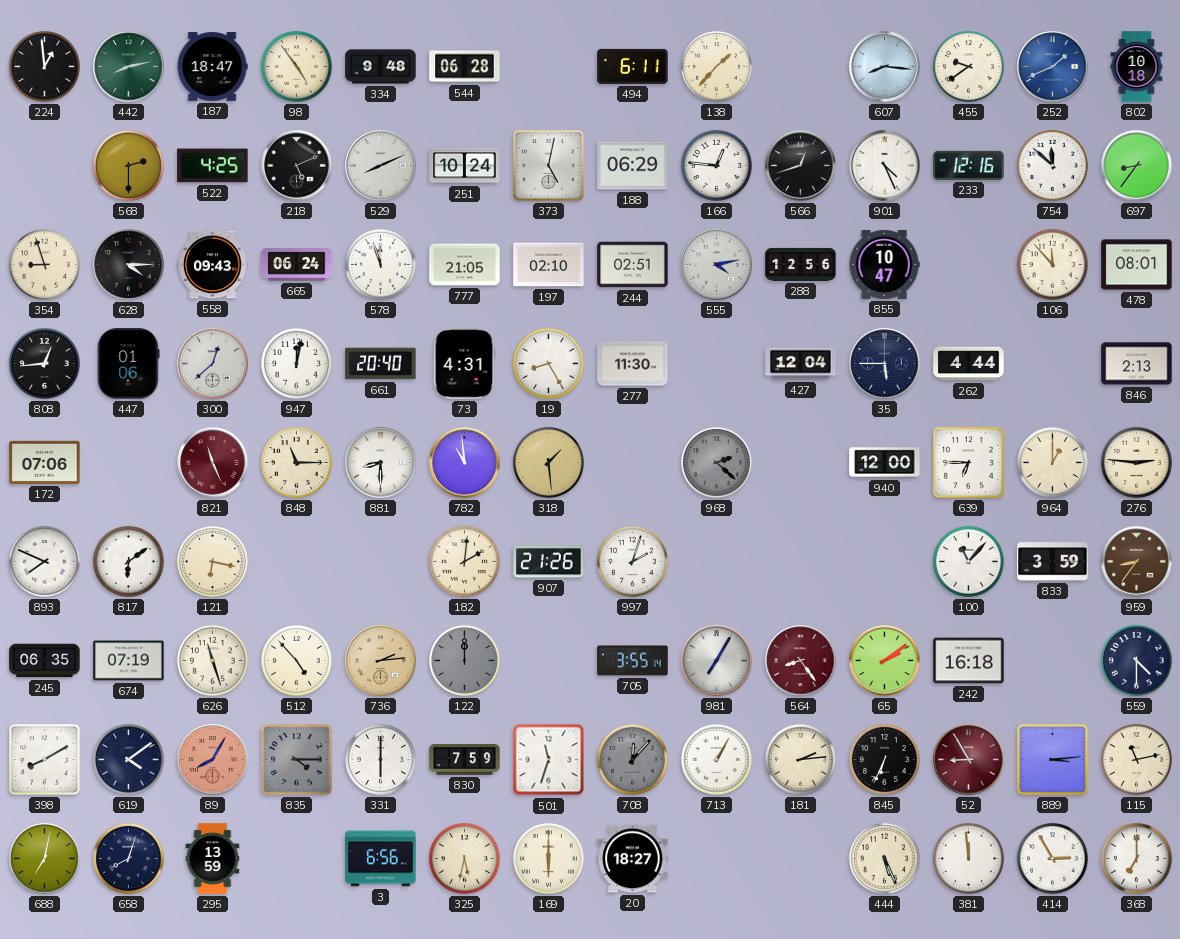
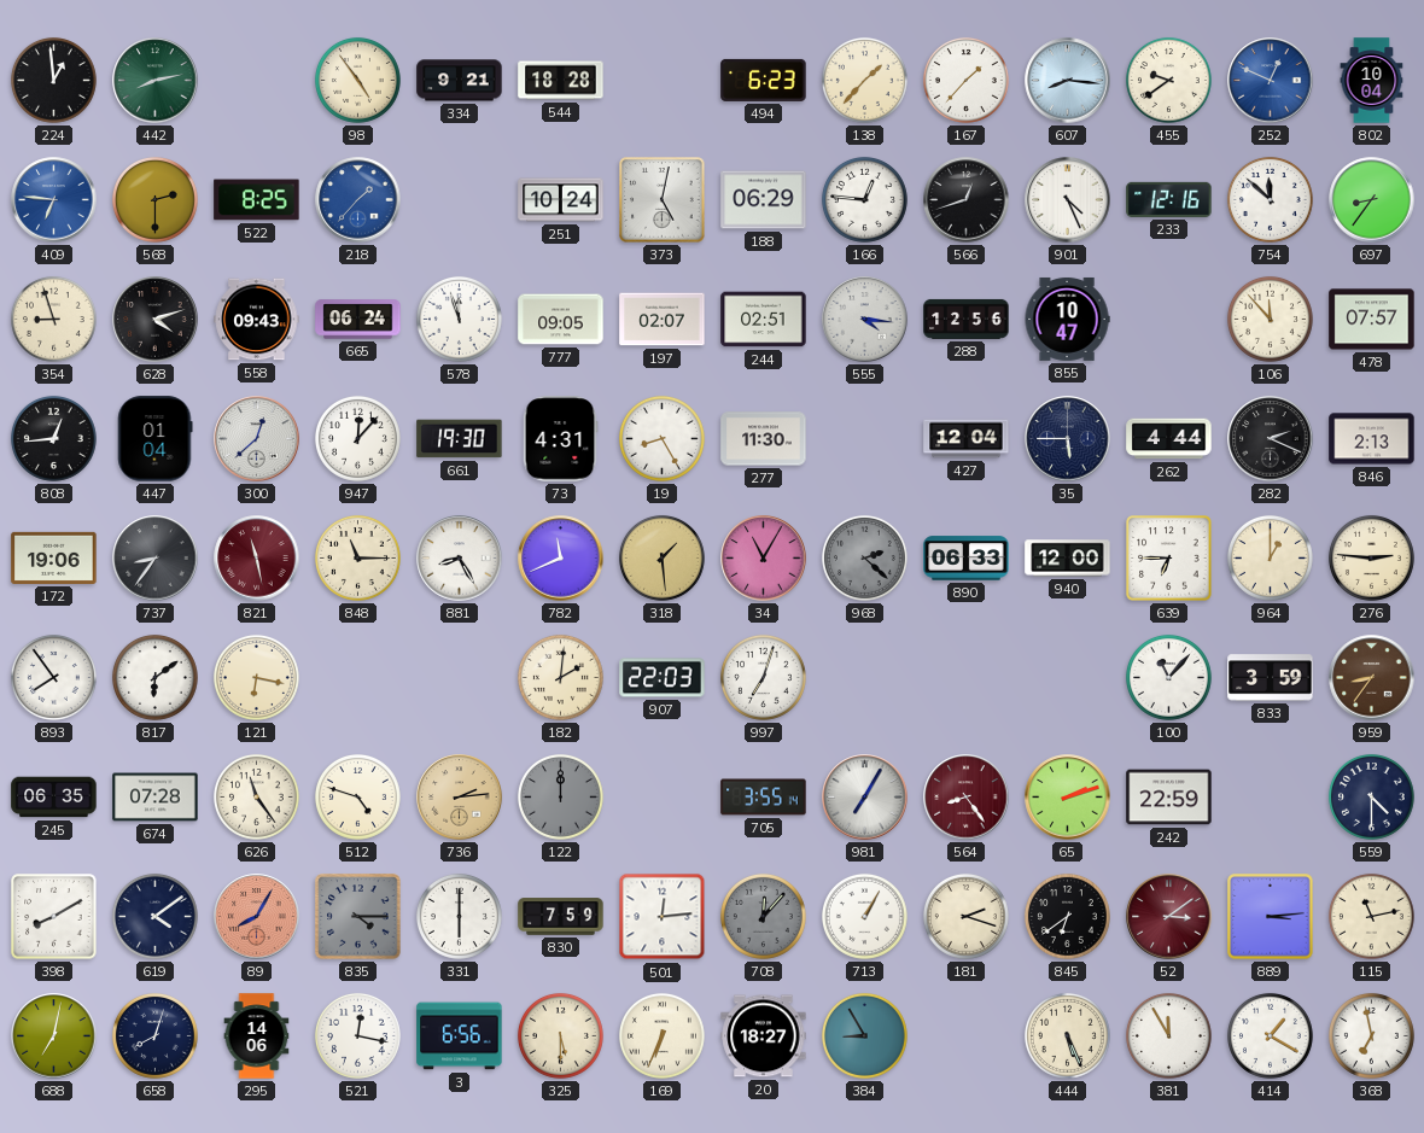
187: 18:47 -> none
334: 9:48 -> 9:21
544: 06:28 -> 18:28
494: 6:11 -> 6:23
167: none -> 1:37
252: 1:41 -> 12:49
802: 10:18 -> 10:04
409: none -> 6:46
522: 4:25 -> 8:25
218: 5:11 -> 1:37
218 dial: black -> blue
529: 8:11 -> none
628: 4:15 -> 4:12
777: 21:05 -> 09:05
197: 02:10 -> 02:07
555: 4:13 -> 4:16
478: 08:01 -> 07:57
447: 01:06 -> 01:04
947: 12:02 -> 12:07
661: 20:40 -> 19:30
282: none -> 2:19
172: 07:06 -> 19:06
737: none -> 8:36
821: 11:26 -> 11:28
881: 8:30 -> 8:25
782: 10:59 -> 11:41
34: none -> 11:05
890: none -> 06:33
893: 7:49 -> 7:54
907: 21:26 -> 22:03
997: 2:03 -> 7:03
674: 07:19 -> 07:28
626: 11:27 -> 11:24
512: 4:53 -> 4:48
65: 2:09 -> 2:12
242: 16:18 -> 22:59
501: 11:33 -> 12:14
181: 2:14 -> 2:18
845: 6:34 -> 6:39
52: 8:55 -> 3:09
295: 13:59 -> 14:06
521: none -> 12:17
325: 5:32 -> 5:30
169: 6:00 -> 6:34
384: none -> 8:55
381: 11:59 -> 11:55
414: 2:55 -> 1:20
368: 7:00 -> 6:58
